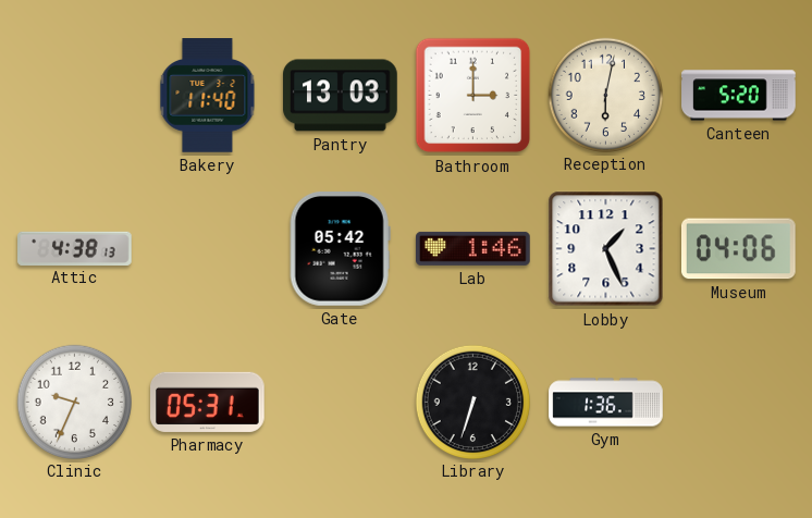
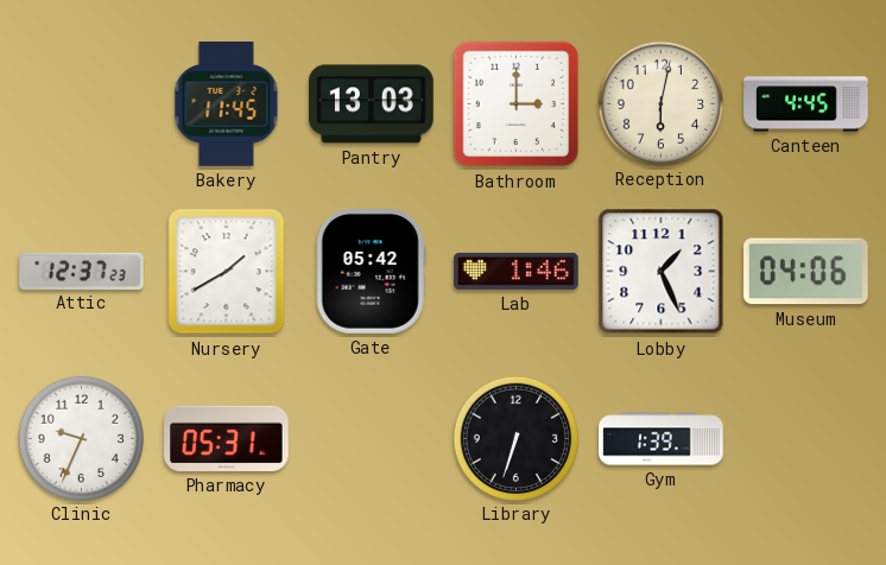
Bakery: 11:40 -> 11:45
Canteen: 5:20 -> 4:45
Attic: 4:38 -> 12:37
Nursery: none -> 1:40
Gym: 1:36 -> 1:39
